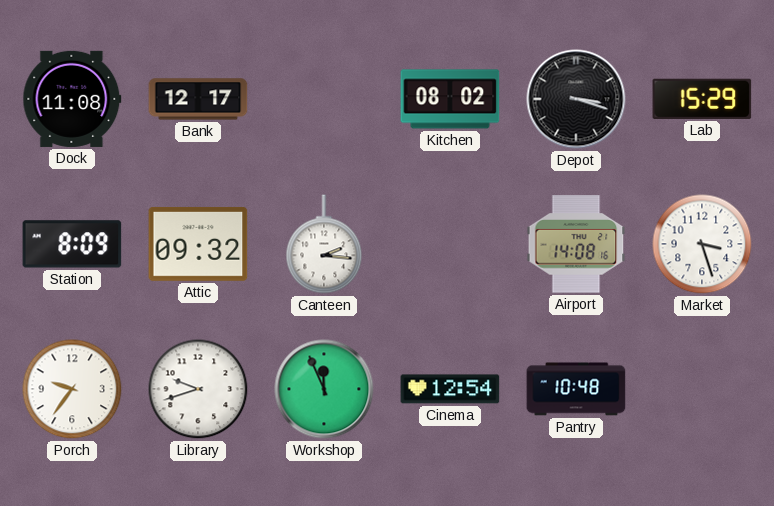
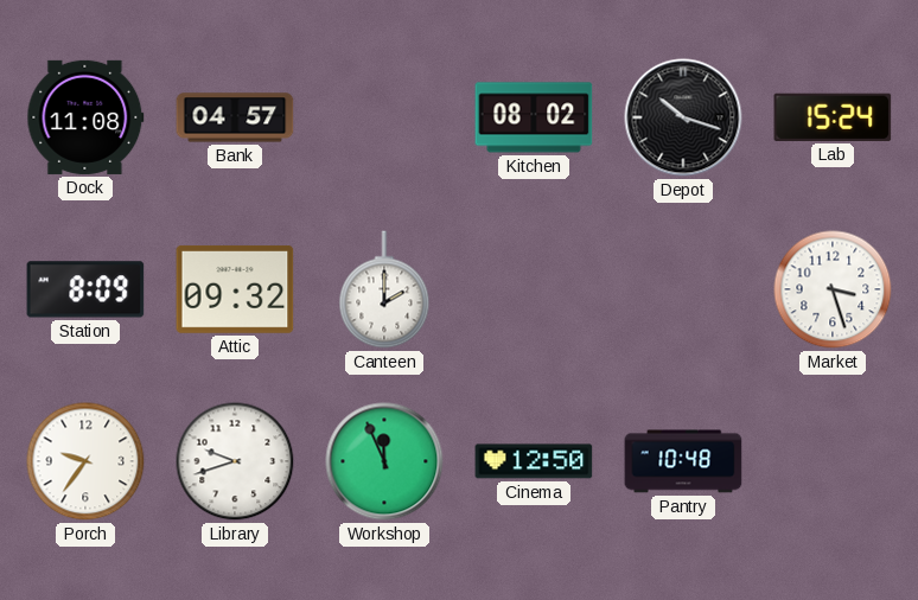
Bank: 12:17 -> 04:57
Depot: 3:18 -> 10:18
Lab: 15:29 -> 15:24
Canteen: 2:16 -> 2:00
Airport: 14:08 -> none
Cinema: 12:54 -> 12:50
